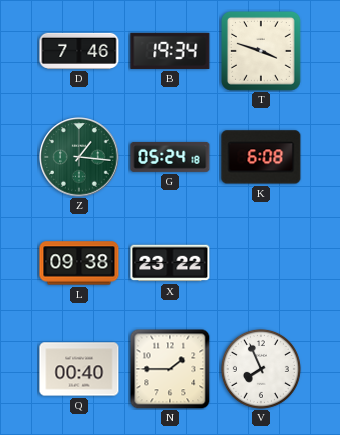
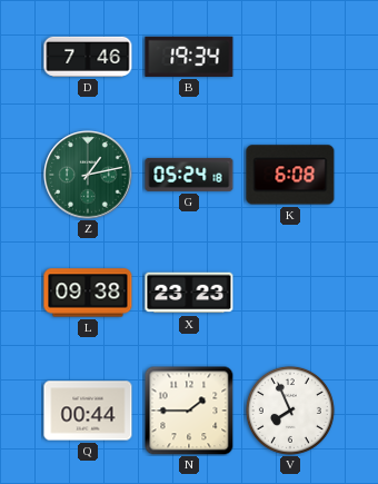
T: 3:48 -> none
Z: 1:16 -> 1:13
X: 23:22 -> 23:23
Q: 00:40 -> 00:44
